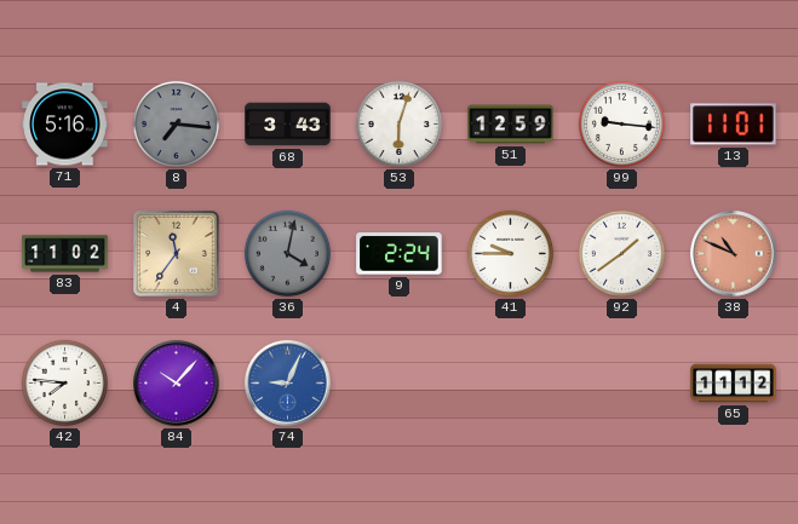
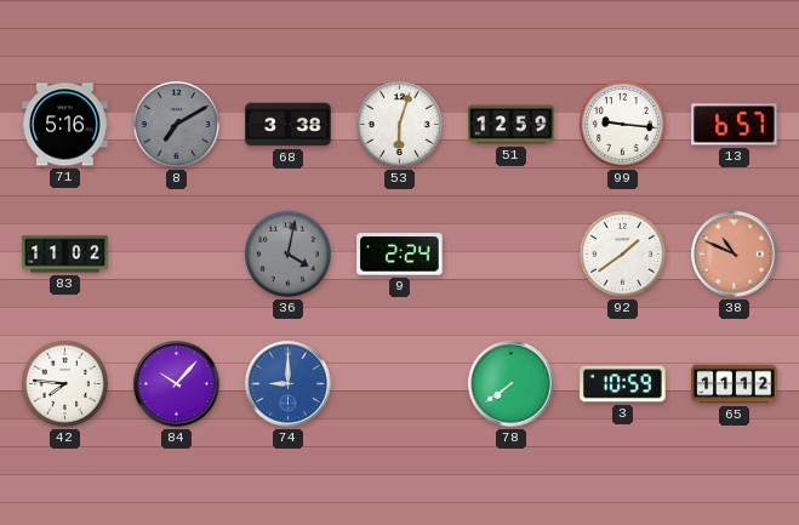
8: 7:16 -> 7:10
68: 3:43 -> 3:38
13: 11:01 -> 6:57
4: 11:36 -> none
41: 9:45 -> none
74: 9:04 -> 9:00
78: none -> 7:39
3: none -> 10:59
